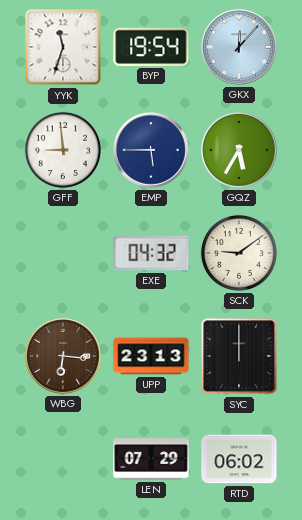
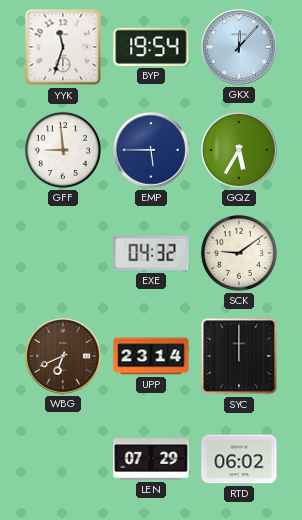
WBG: 6:16 -> 6:41
UPP: 23:13 -> 23:14
